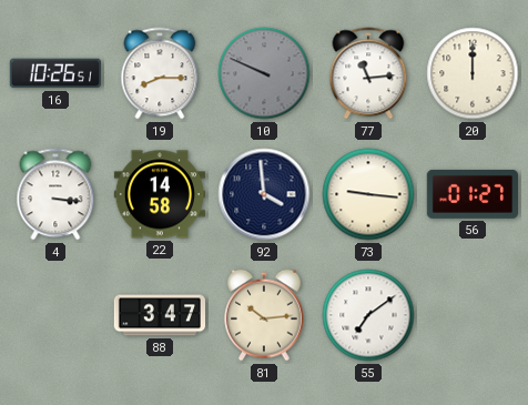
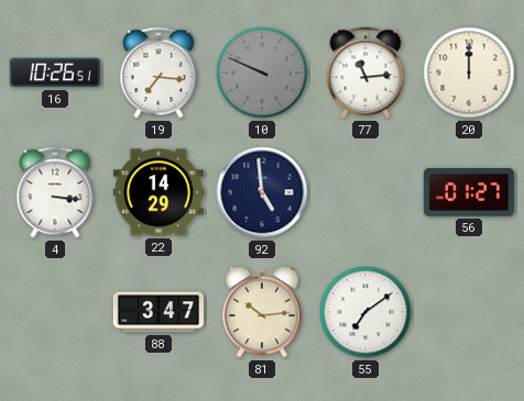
19: 8:15 -> 7:16
22: 14:58 -> 14:29
92: 3:59 -> 4:59
73: 9:16 -> none
